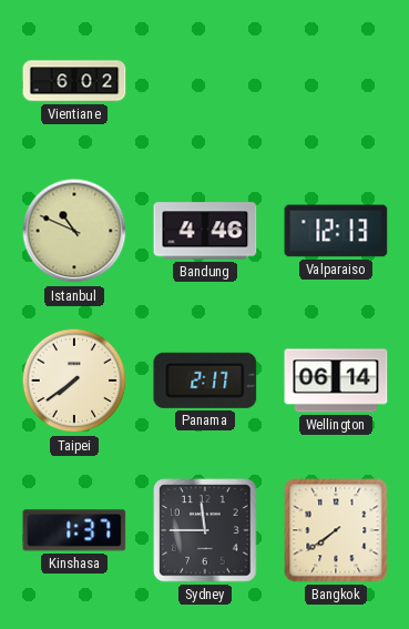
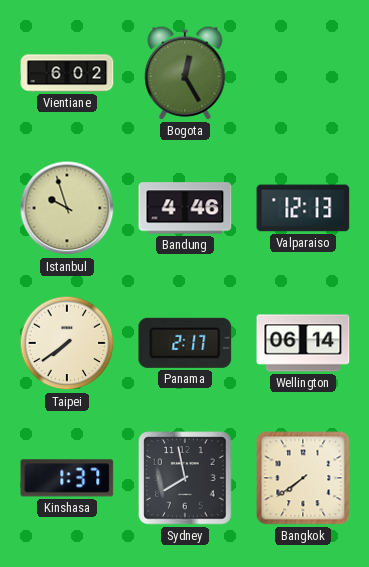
Bogota: none -> 12:25
Istanbul: 10:49 -> 9:57
Sydney: 11:45 -> 7:58
